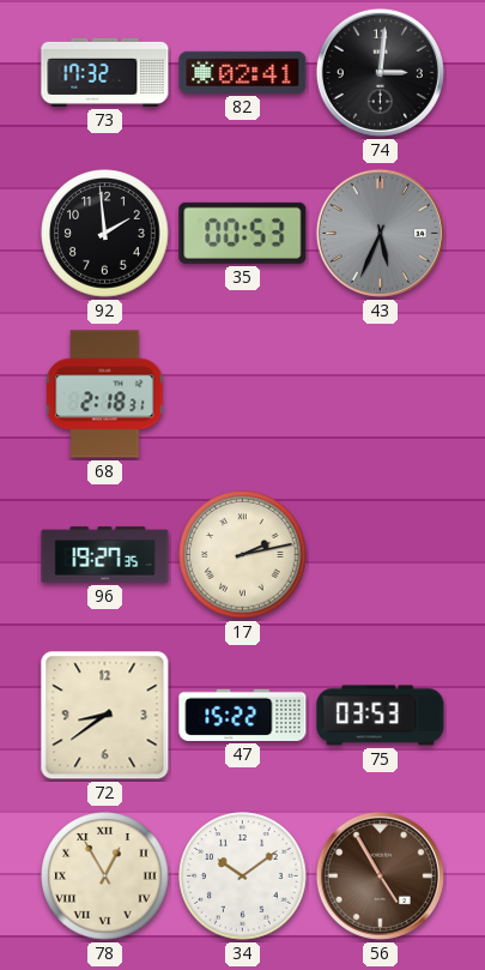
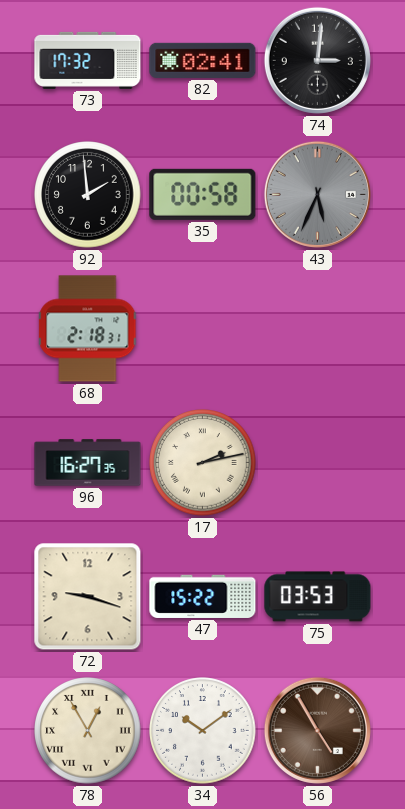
35: 00:53 -> 00:58
96: 19:27 -> 16:27
72: 8:39 -> 9:18
